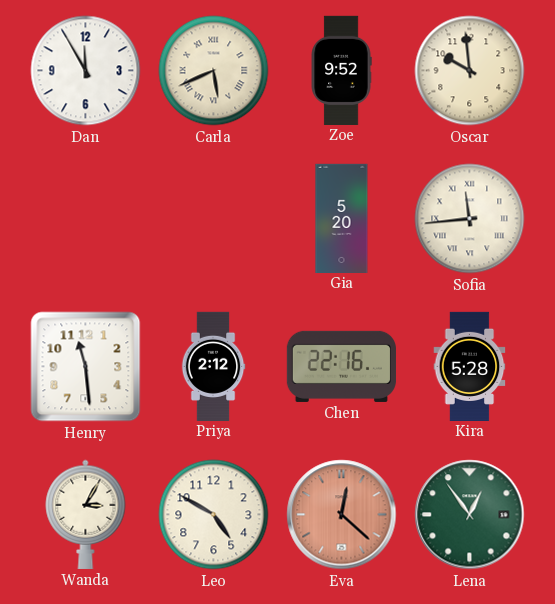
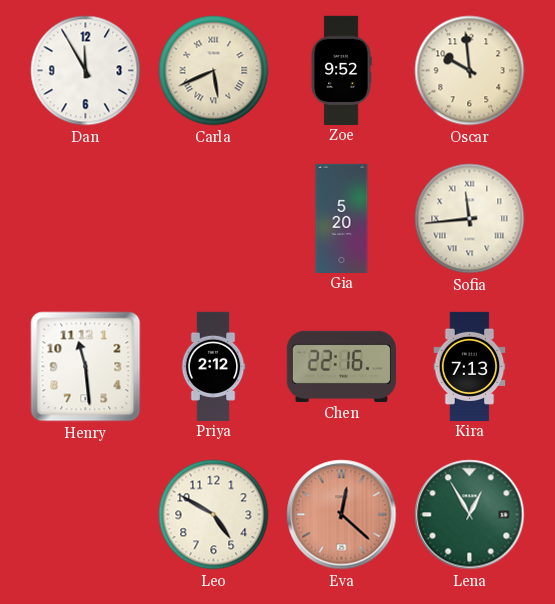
Kira: 5:28 -> 7:13
Wanda: 3:05 -> none
Lena: 12:54 -> 12:55
